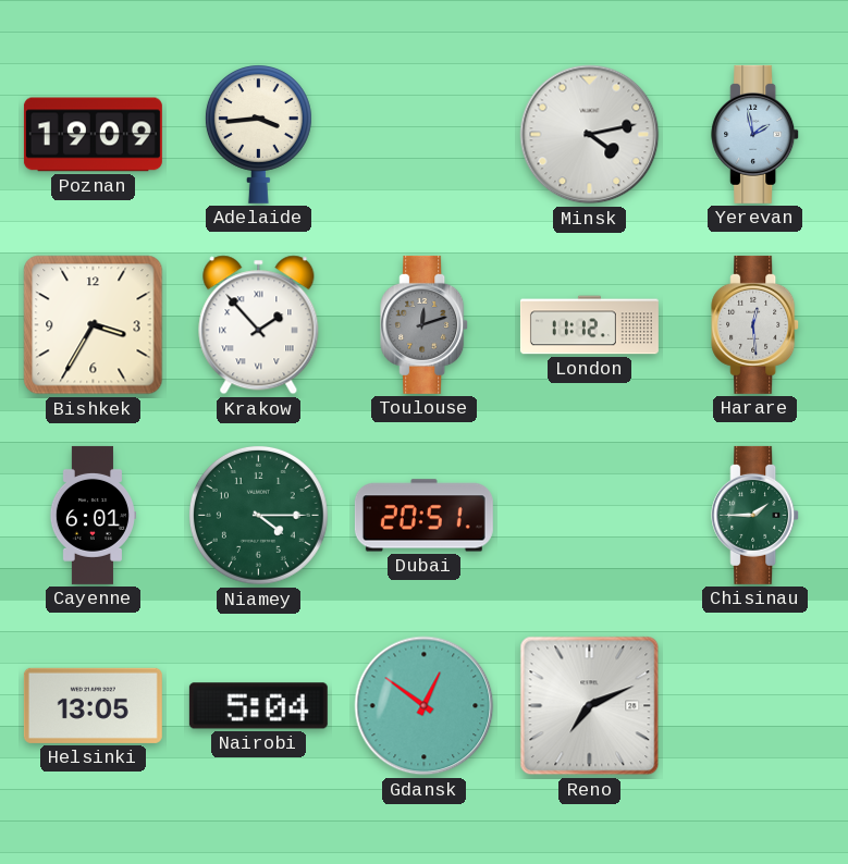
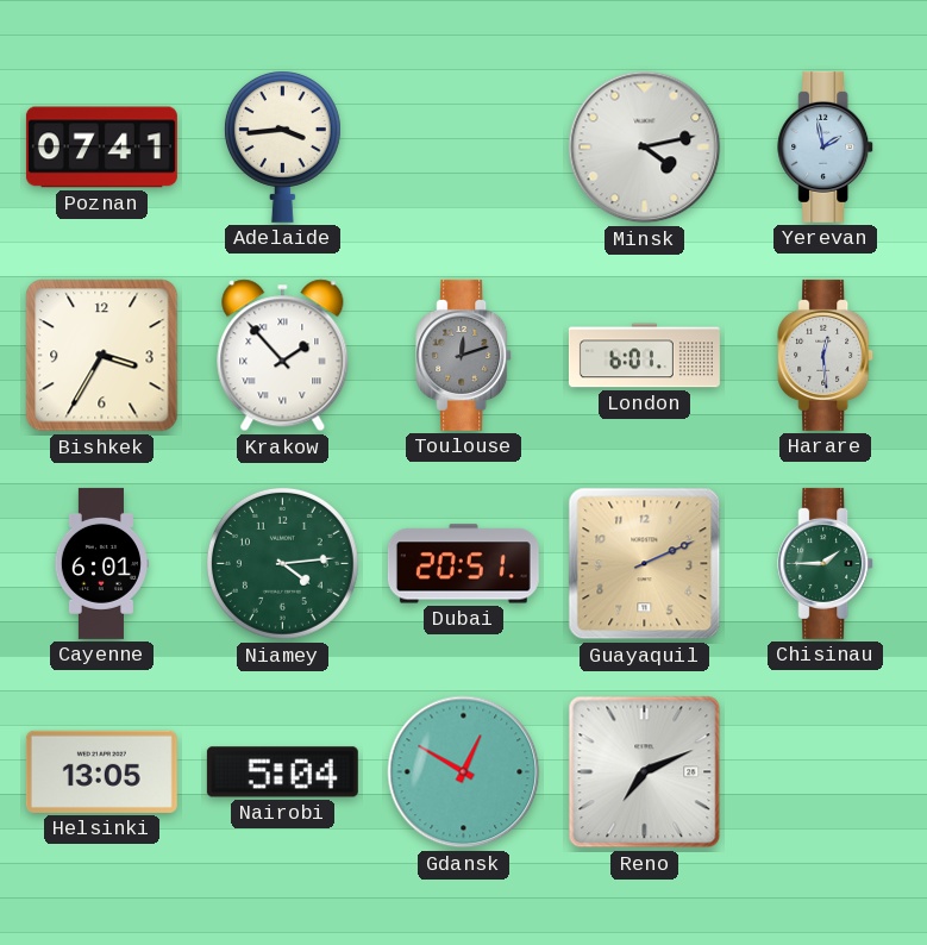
Poznan: 19:09 -> 07:41
London: 11:12 -> 6:01
Niamey: 4:15 -> 4:14
Guayaquil: none -> 2:11
Gdansk: 12:51 -> 12:50
